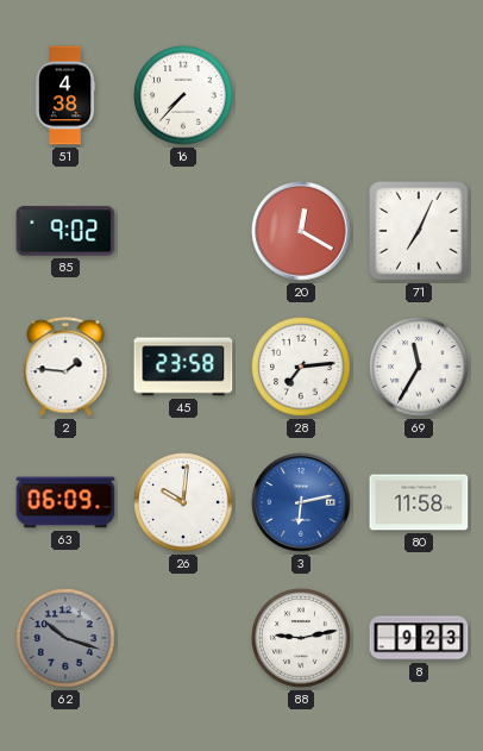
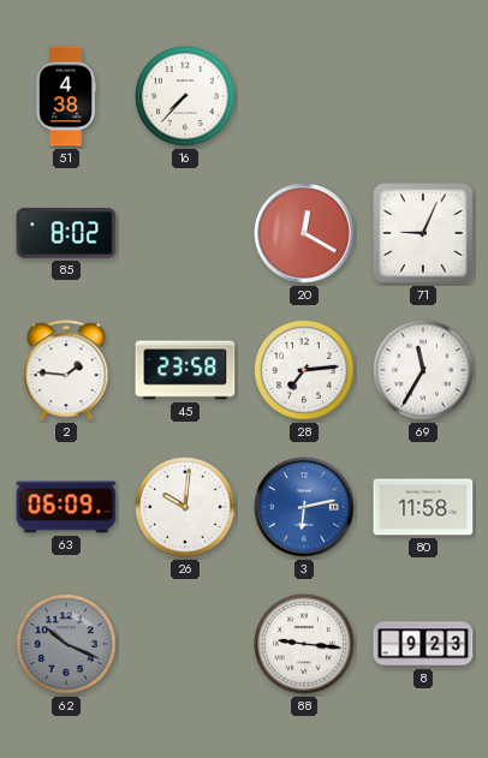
85: 9:02 -> 8:02
71: 7:04 -> 9:04
62: 10:18 -> 10:19
88: 9:13 -> 9:16
